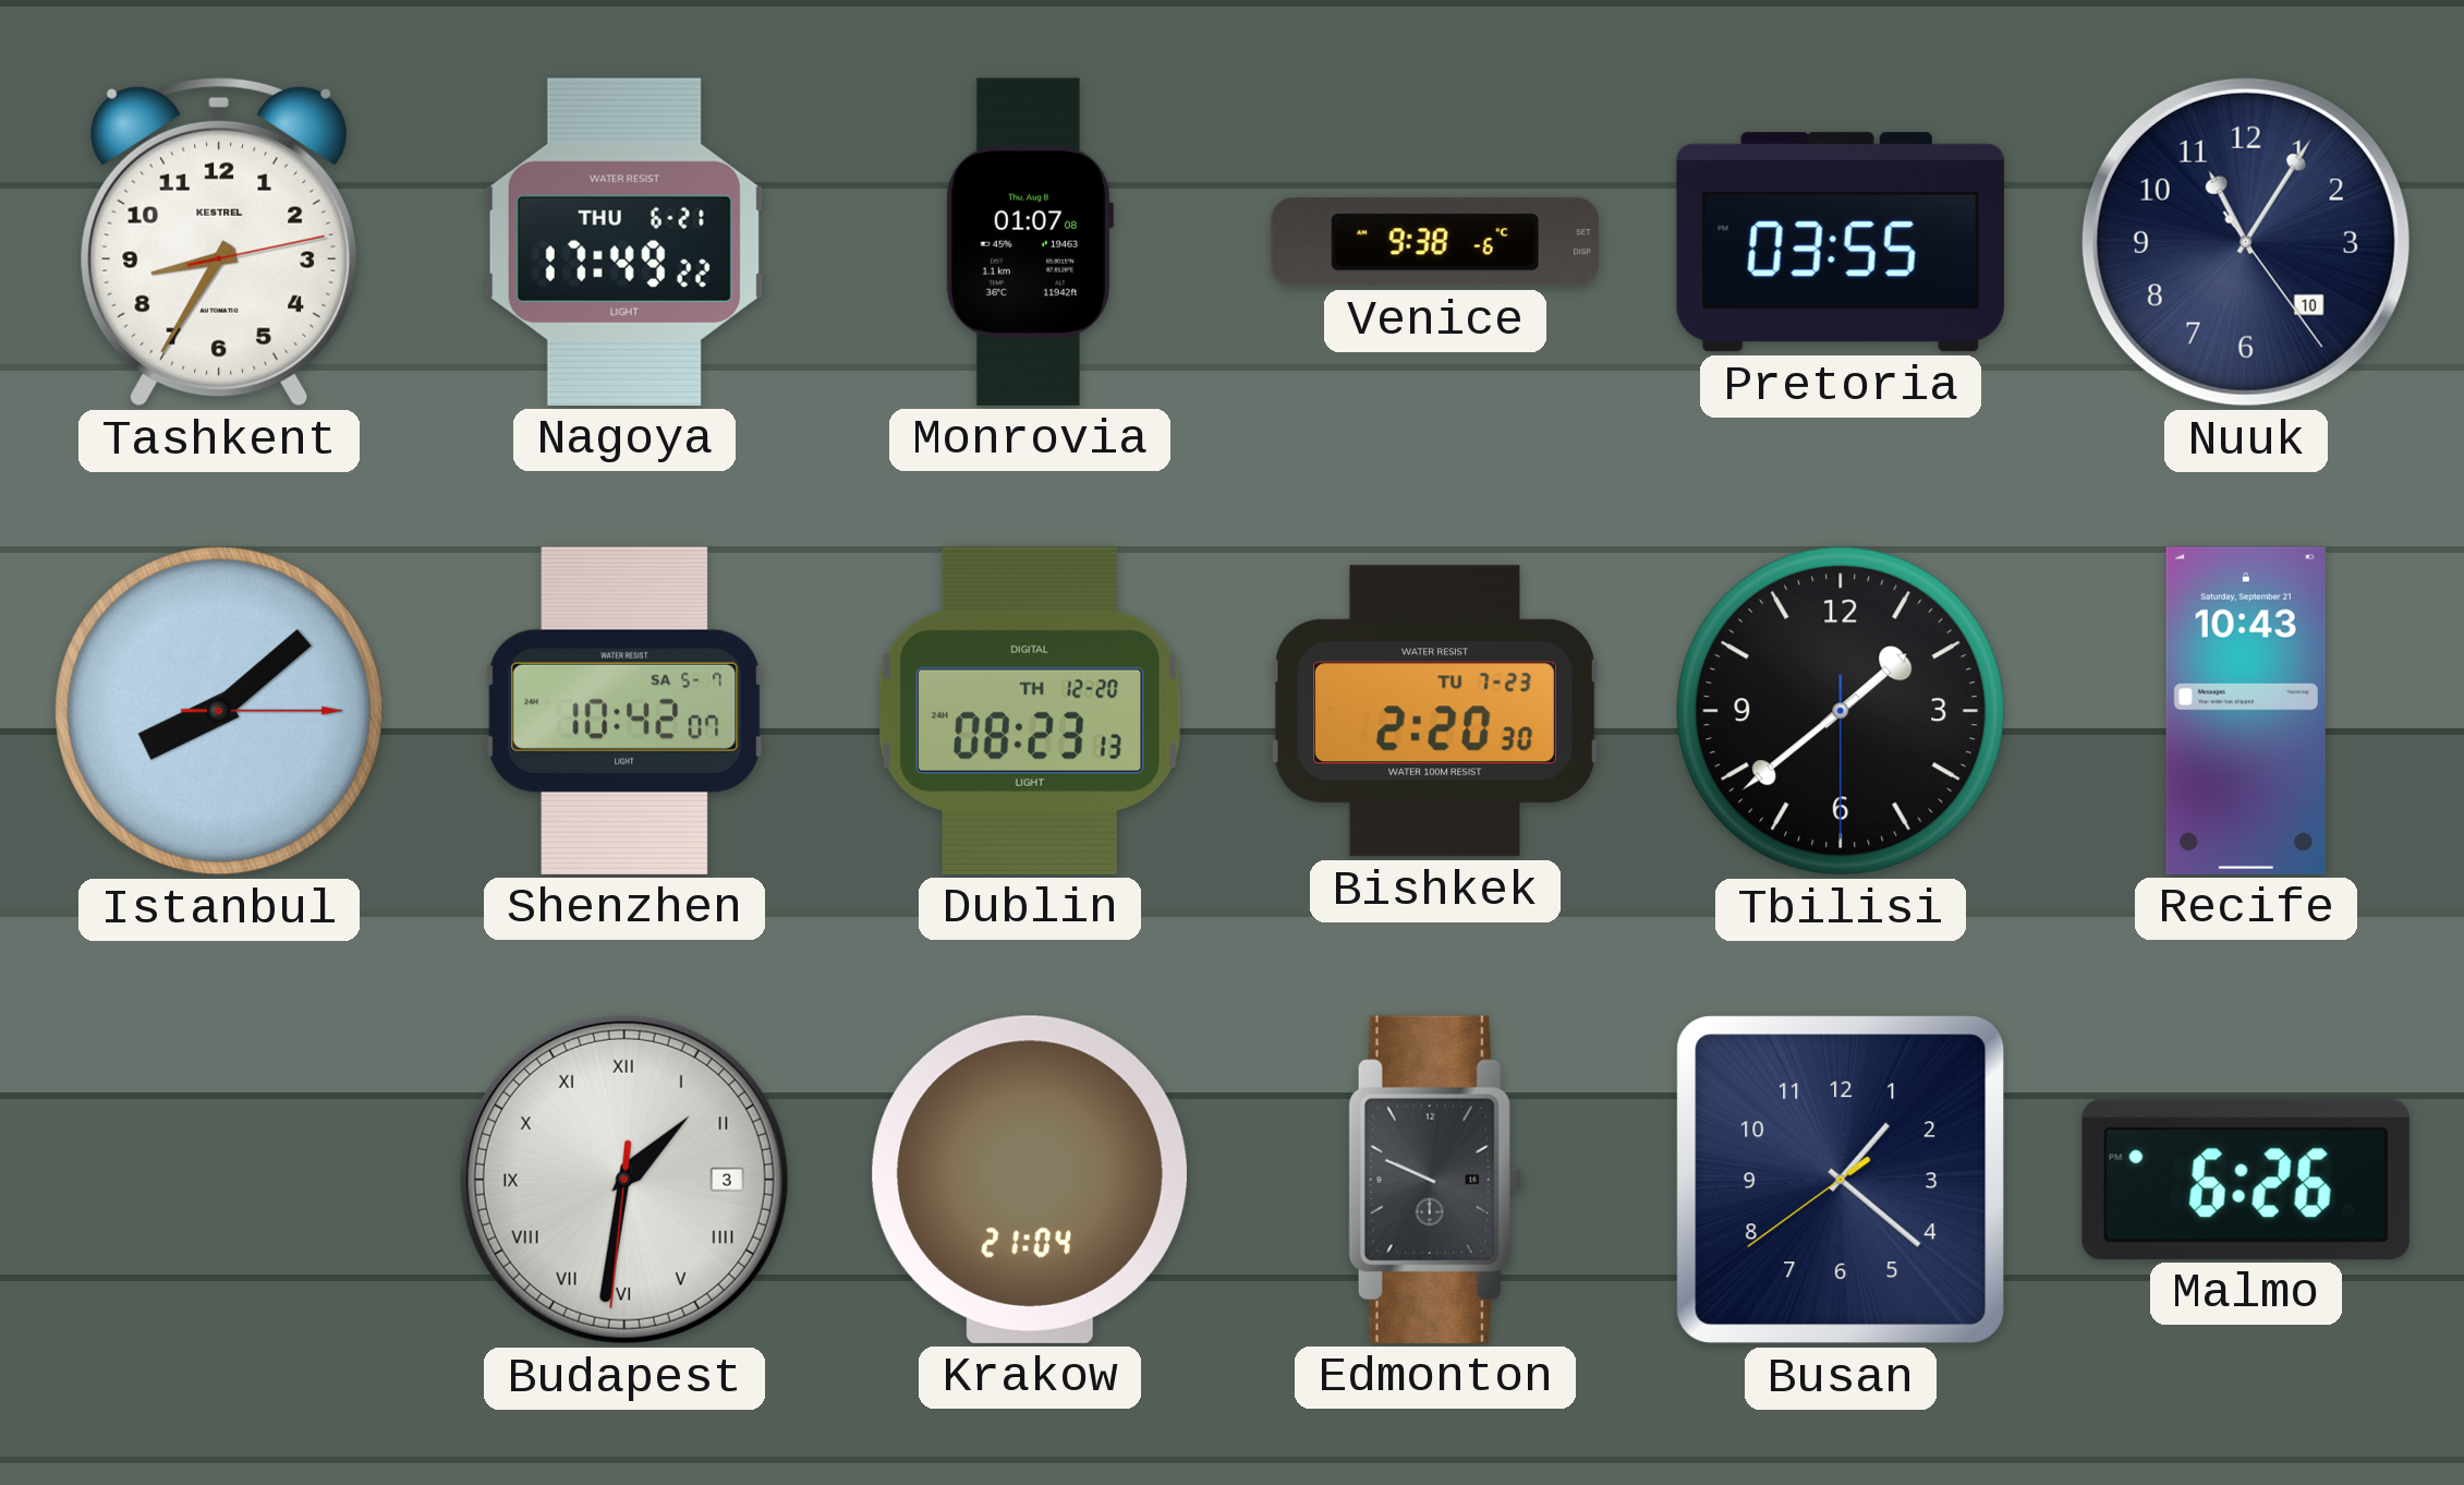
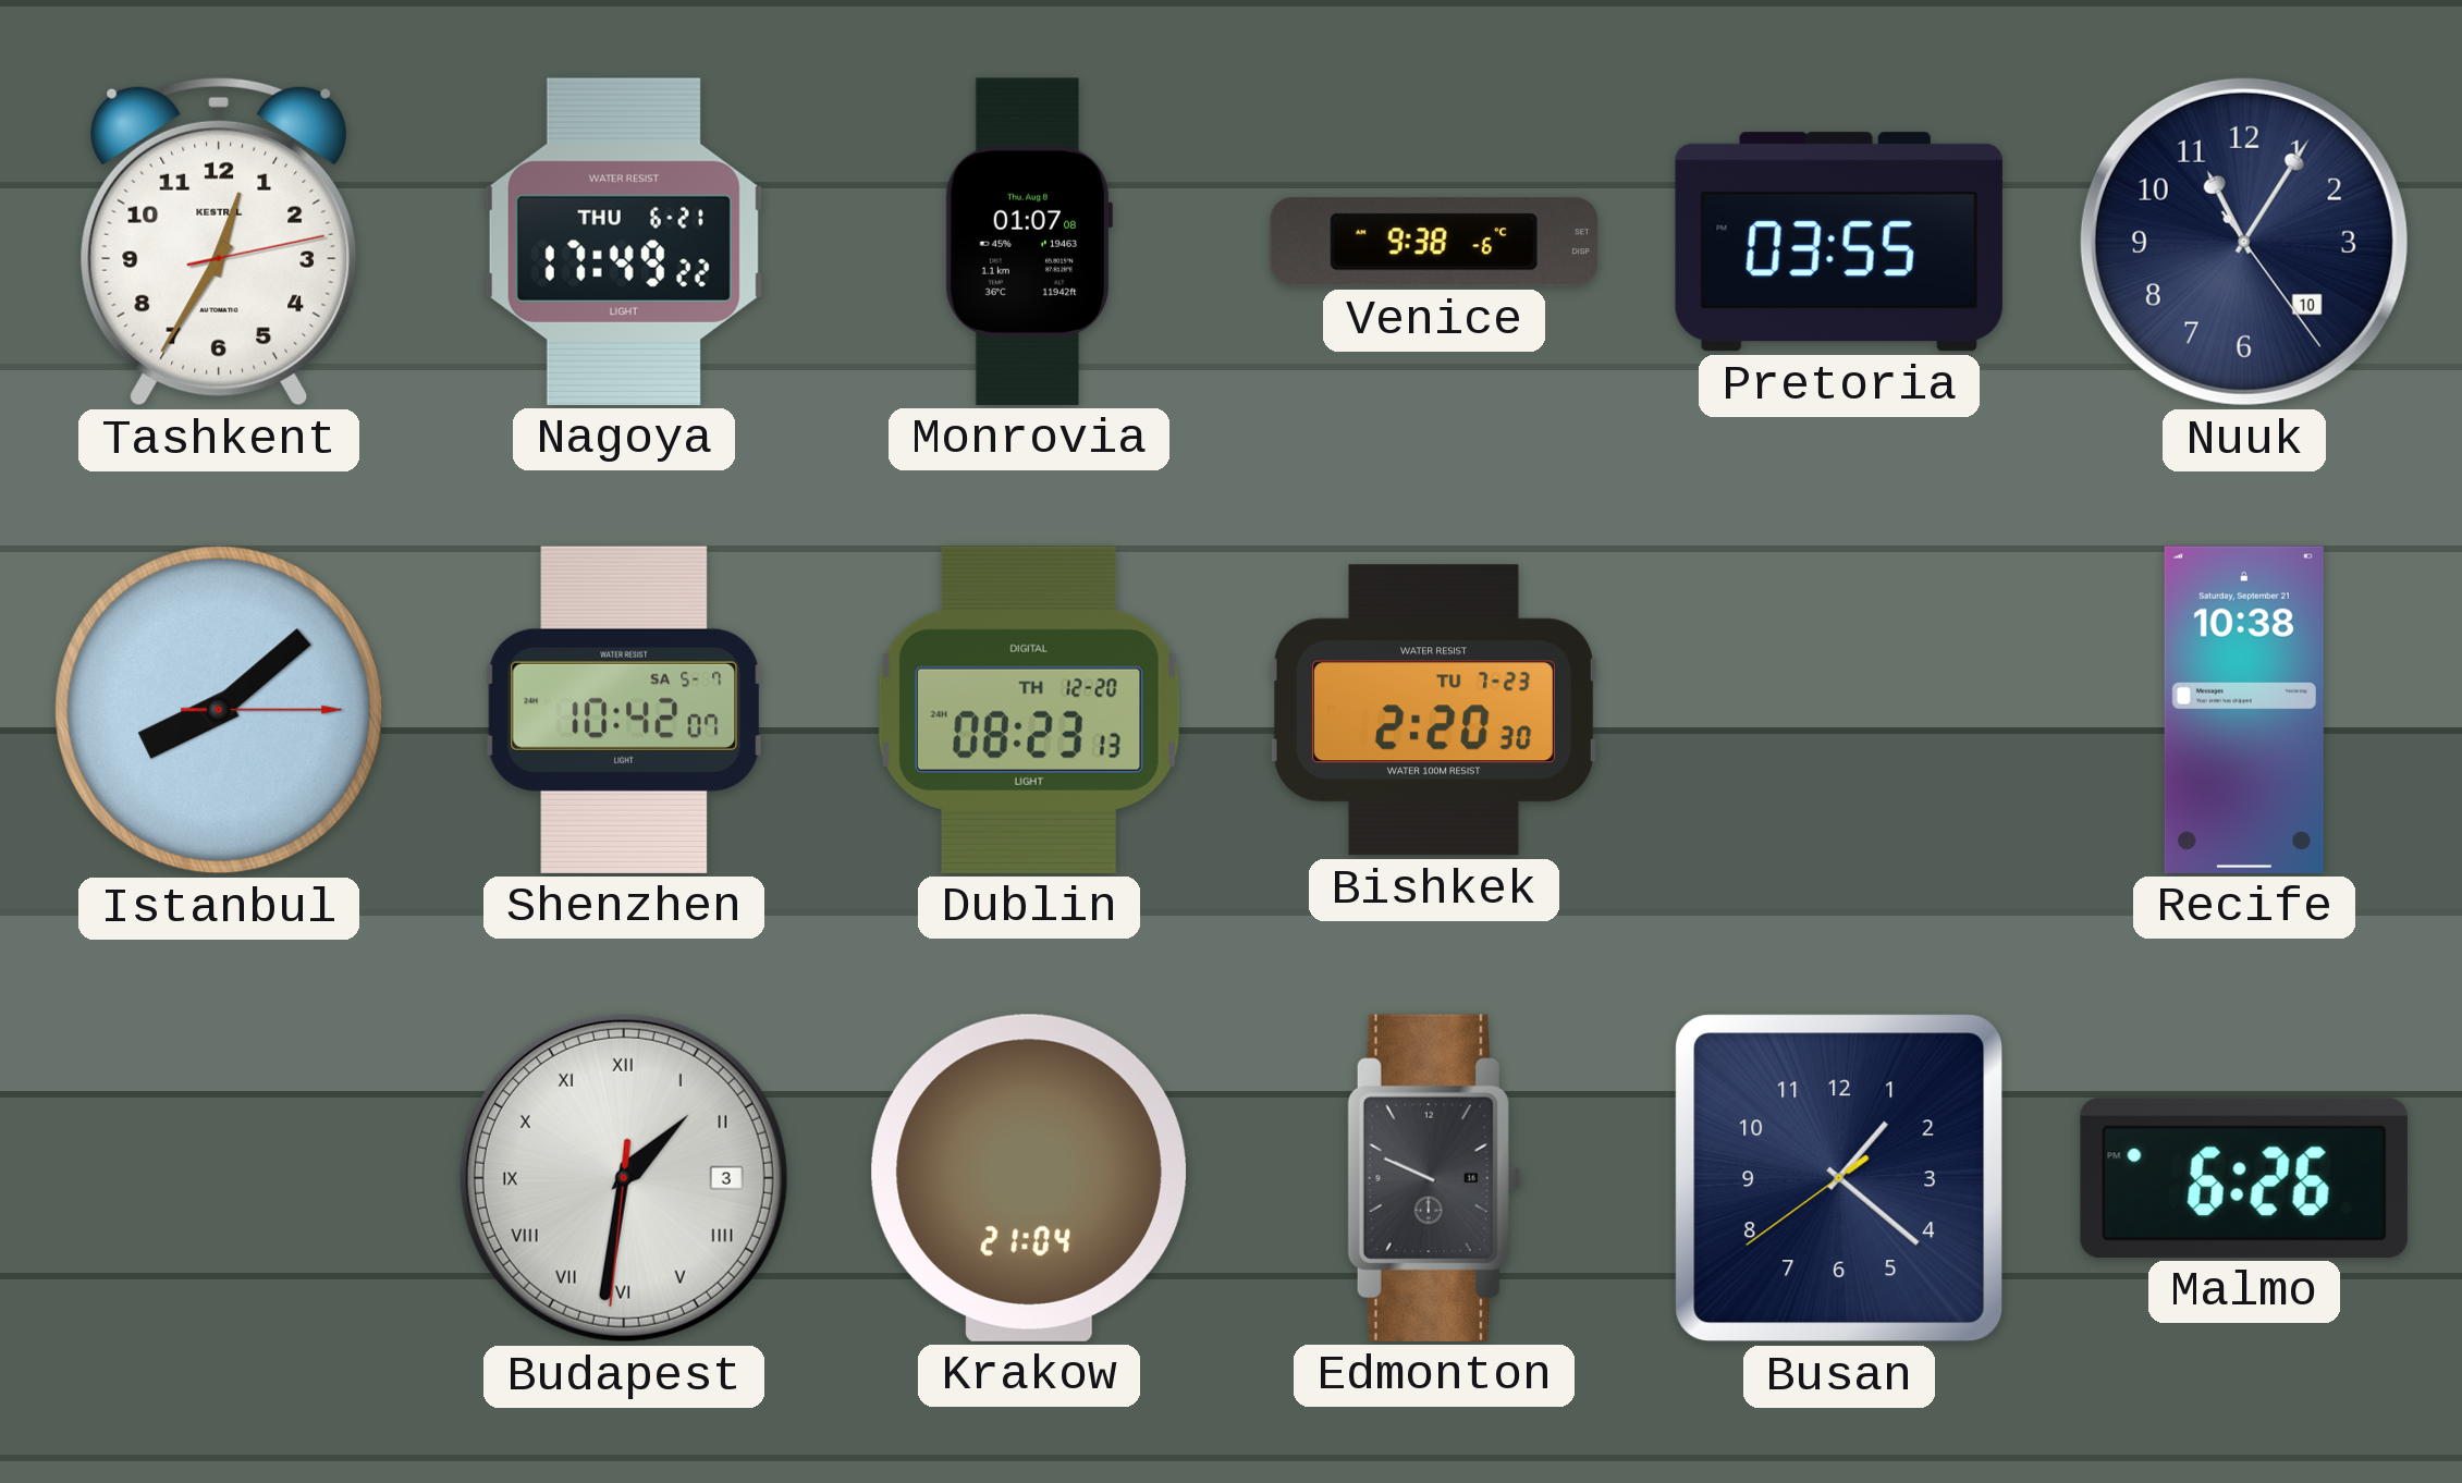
Tashkent: 8:35 -> 12:35
Tbilisi: 1:38 -> none
Recife: 10:43 -> 10:38
